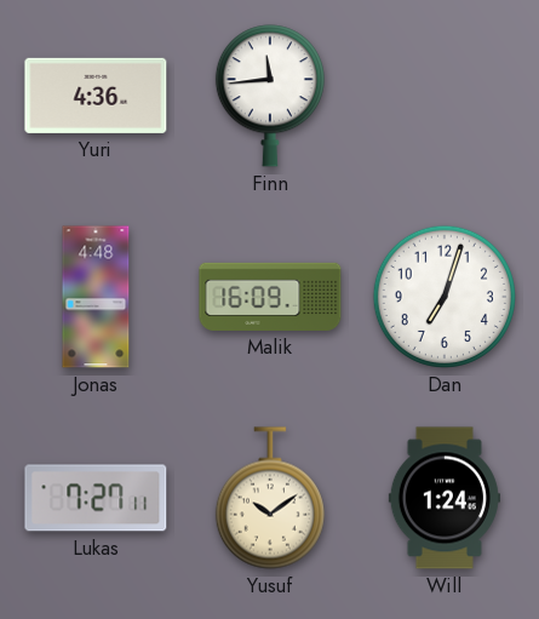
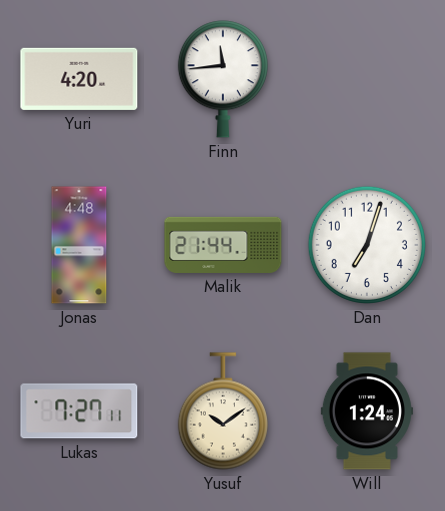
Yuri: 4:36 -> 4:20
Malik: 16:09 -> 21:44
